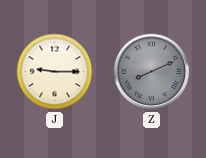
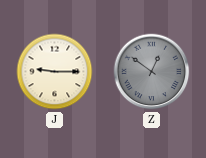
Z: 8:11 -> 12:51
